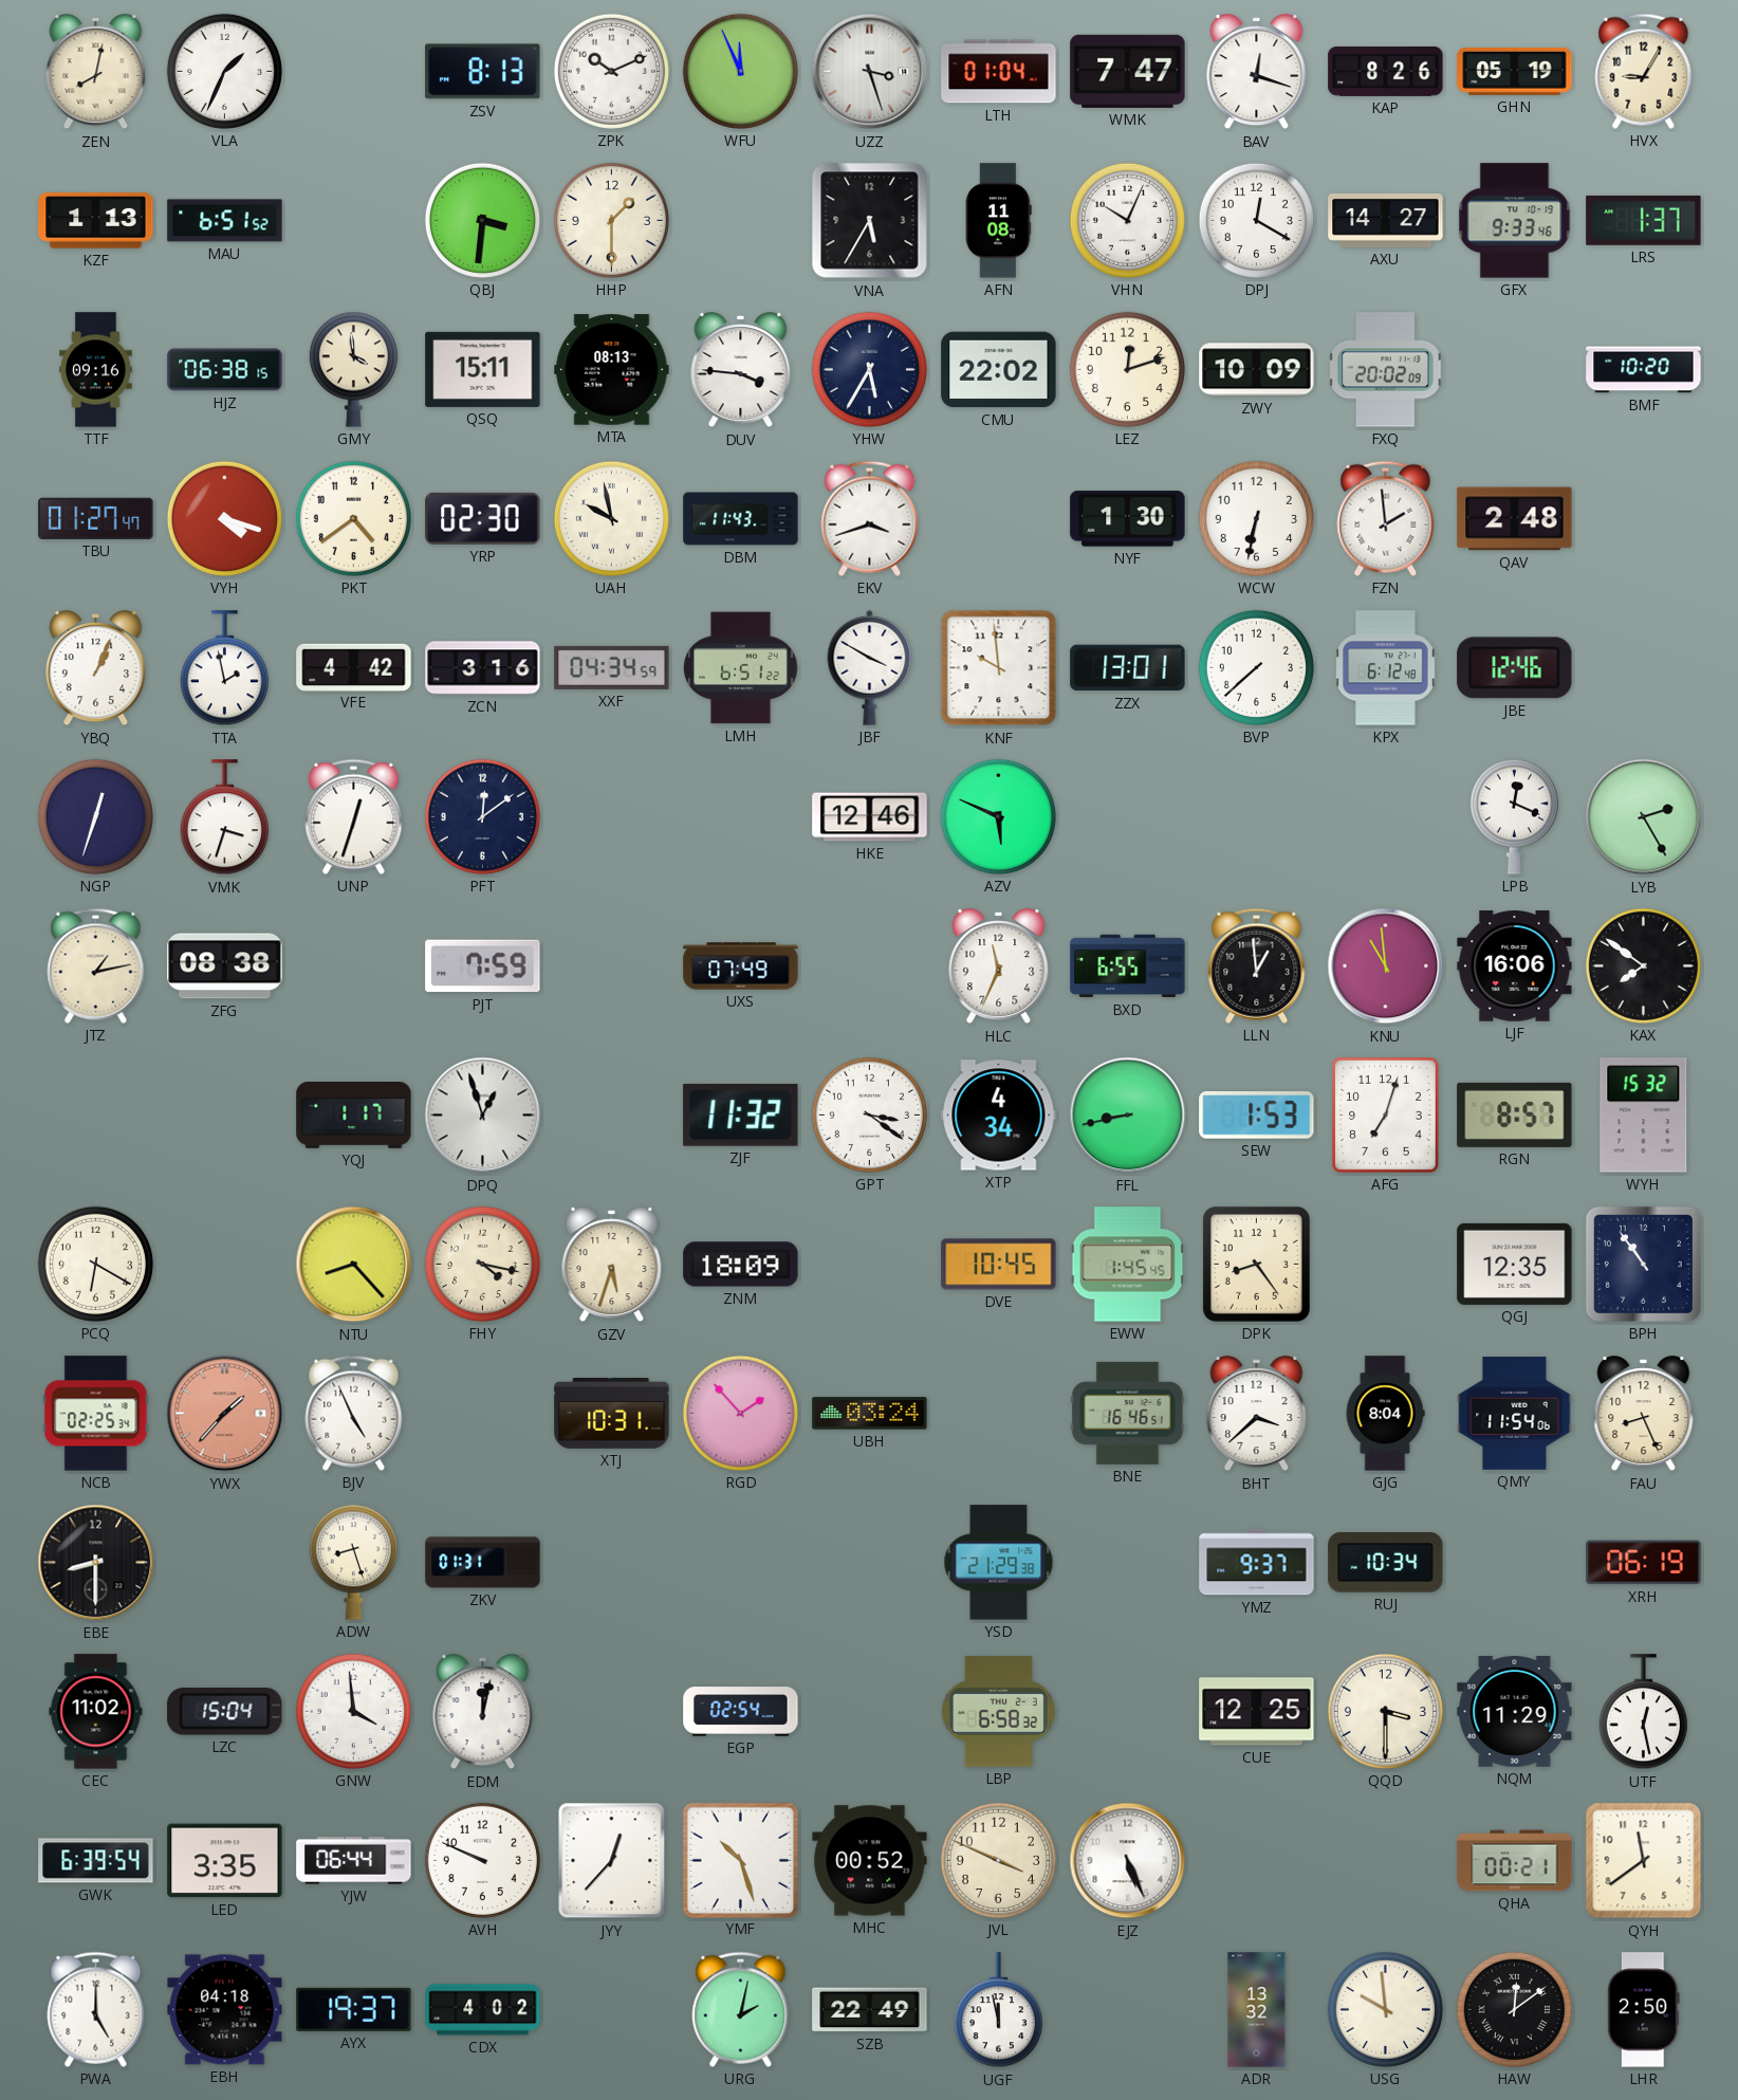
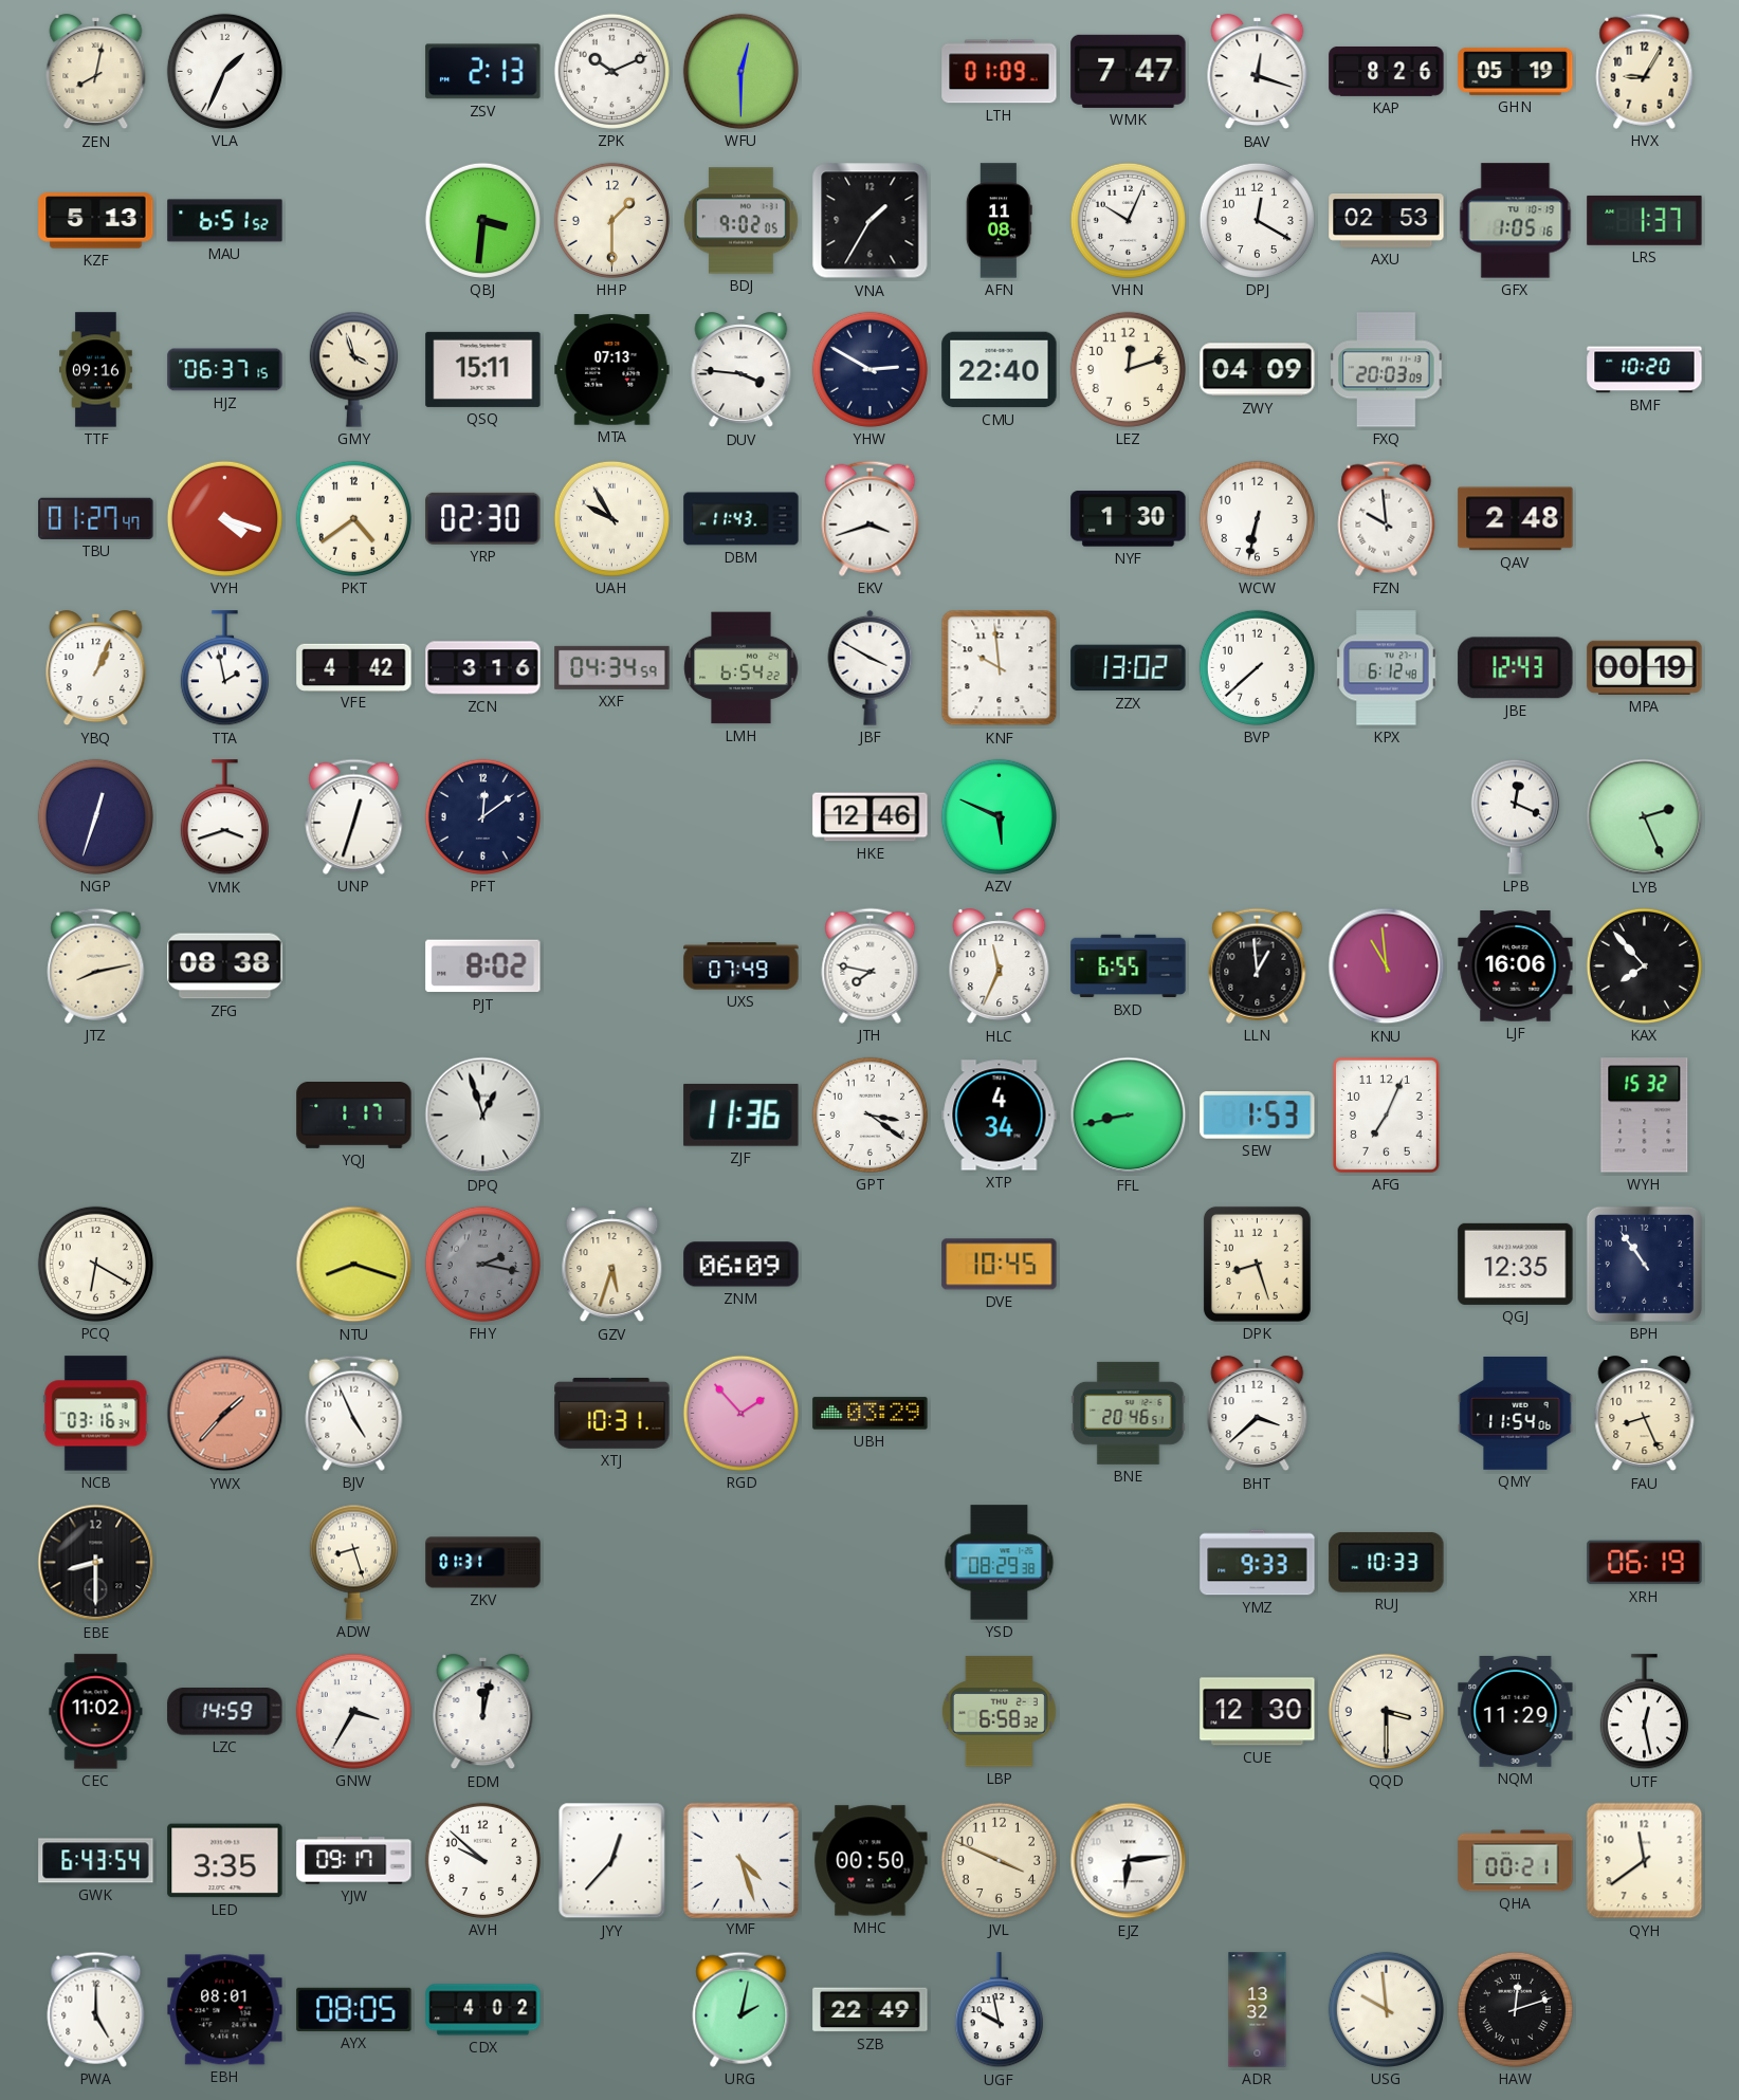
ZSV: 8:13 -> 2:13
WFU: 11:56 -> 12:30
UZZ: 3:27 -> none
LTH: 01:04 -> 01:09
KZF: 1:13 -> 5:13
BDJ: none -> 9:02
VNA: 5:35 -> 1:35
AXU: 14:27 -> 02:53
GFX: 9:33 -> 1:05
HJZ: 06:38 -> 06:37
GMY: 3:59 -> 3:57
MTA: 08:13 -> 07:13
YHW: 5:35 -> 2:50
CMU: 22:02 -> 22:40
ZWY: 10:09 -> 04:09
FXQ: 20:02 -> 20:03
UAH: 9:58 -> 9:55
FZN: 1:59 -> 9:59
LMH: 6:51 -> 6:54
ZZX: 13:01 -> 13:02
JBE: 12:46 -> 12:43
MPA: none -> 00:19
VMK: 3:33 -> 3:42
LYB: 2:25 -> 2:26
JTZ: 1:13 -> 8:13
PJT: 7:59 -> 8:02
JTH: none -> 7:47
KAX: 7:51 -> 7:53
ZJF: 11:32 -> 11:36
AFG: 7:03 -> 7:04
RGN: 8:57 -> none
NTU: 8:23 -> 8:18
FHY: 4:17 -> 2:17
FHY dial: cream -> grey
ZNM: 18:09 -> 06:09
EWW: 1:45 -> none
DPK: 8:24 -> 8:27
NCB: 02:25 -> 03:16
UBH: 03:24 -> 03:29
BNE: 16:46 -> 20:46
GJG: 8:04 -> none
YSD: 21:29 -> 08:29
YMZ: 9:37 -> 9:33
RUJ: 10:34 -> 10:33
LZC: 15:04 -> 14:59
GNW: 3:59 -> 3:35
EGP: 02:54 -> none
CUE: 12:25 -> 12:30
GWK: 6:39 -> 6:43
YJW: 06:44 -> 09:17
AVH: 9:49 -> 9:52
YMF: 10:27 -> 4:27
MHC: 00:52 -> 00:50
EJZ: 5:26 -> 6:14
EBH: 04:18 -> 08:01
AYX: 19:37 -> 08:05
UGF: 11:58 -> 9:58
HAW: 12:09 -> 12:12
LHR: 2:50 -> none
